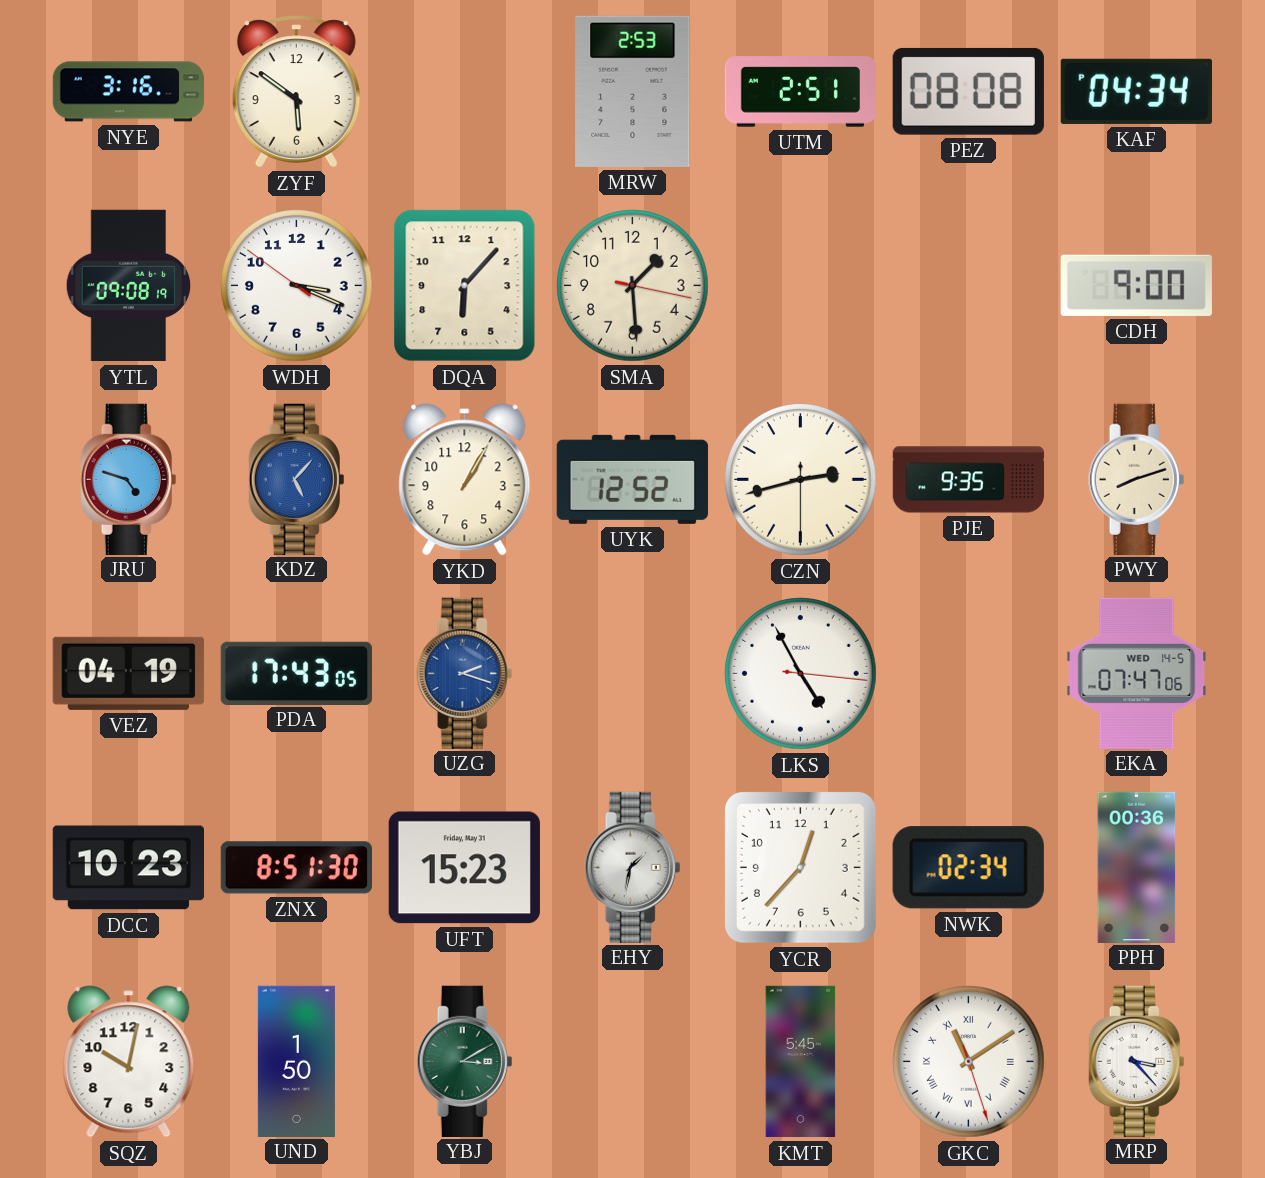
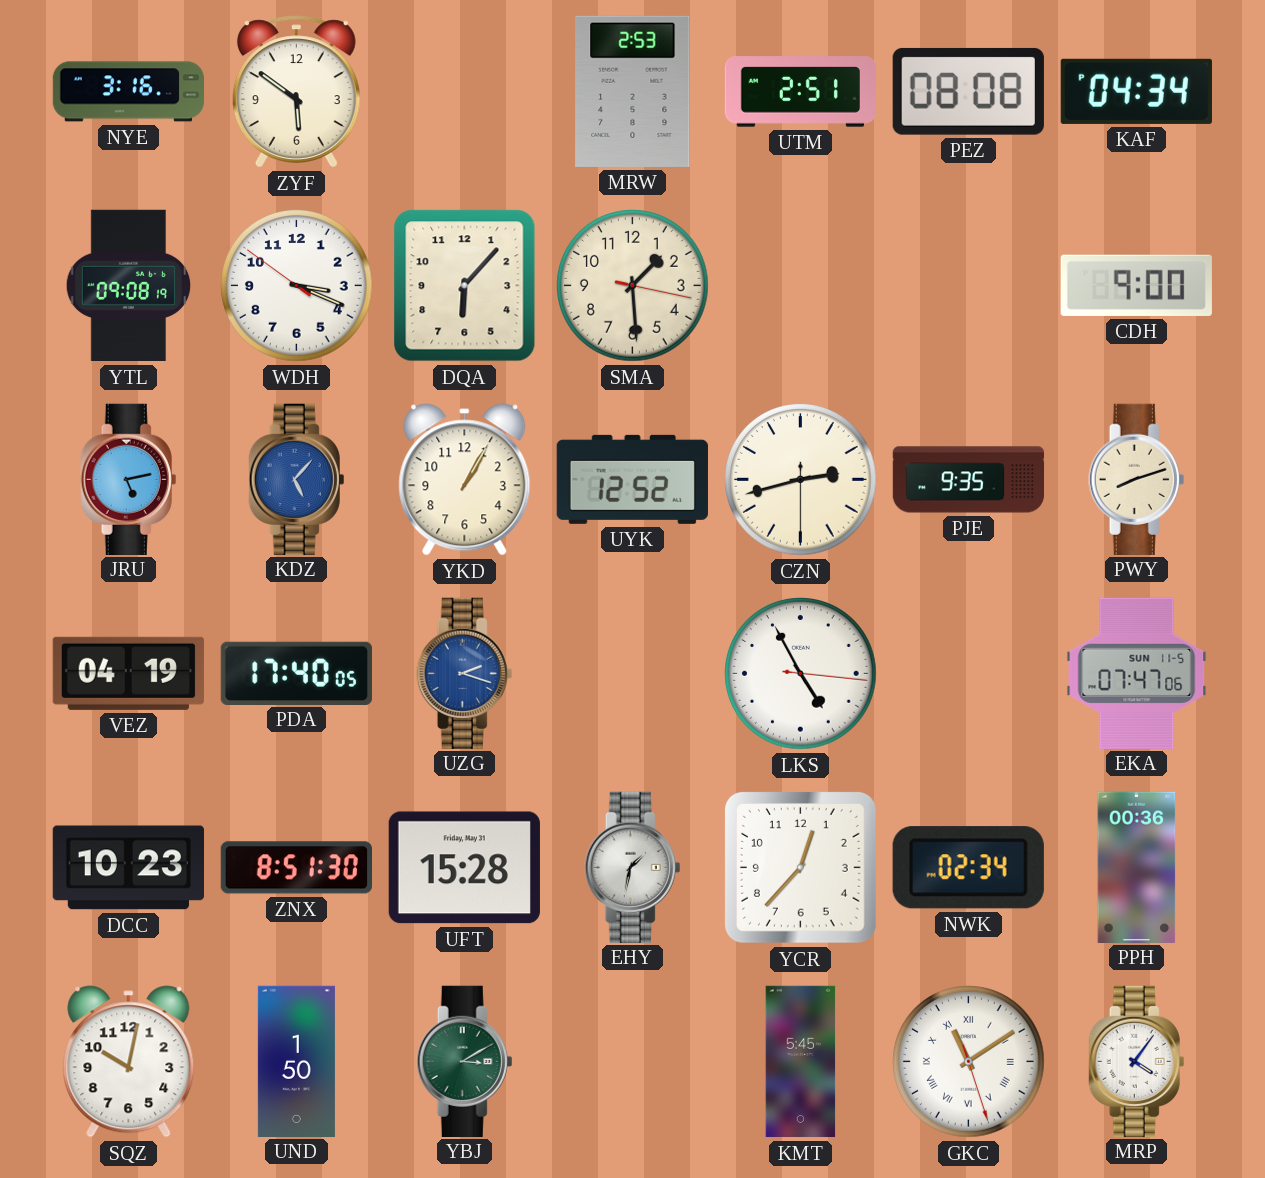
JRU: 4:48 -> 5:13
PDA: 17:43 -> 17:40
EKA date: WED 14-5 -> SUN 11-5
UFT: 15:23 -> 15:28
MRP: 3:23 -> 4:06
